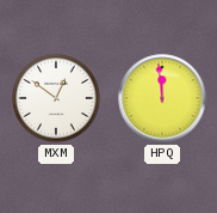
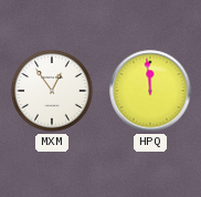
MXM: 12:51 -> 12:54
